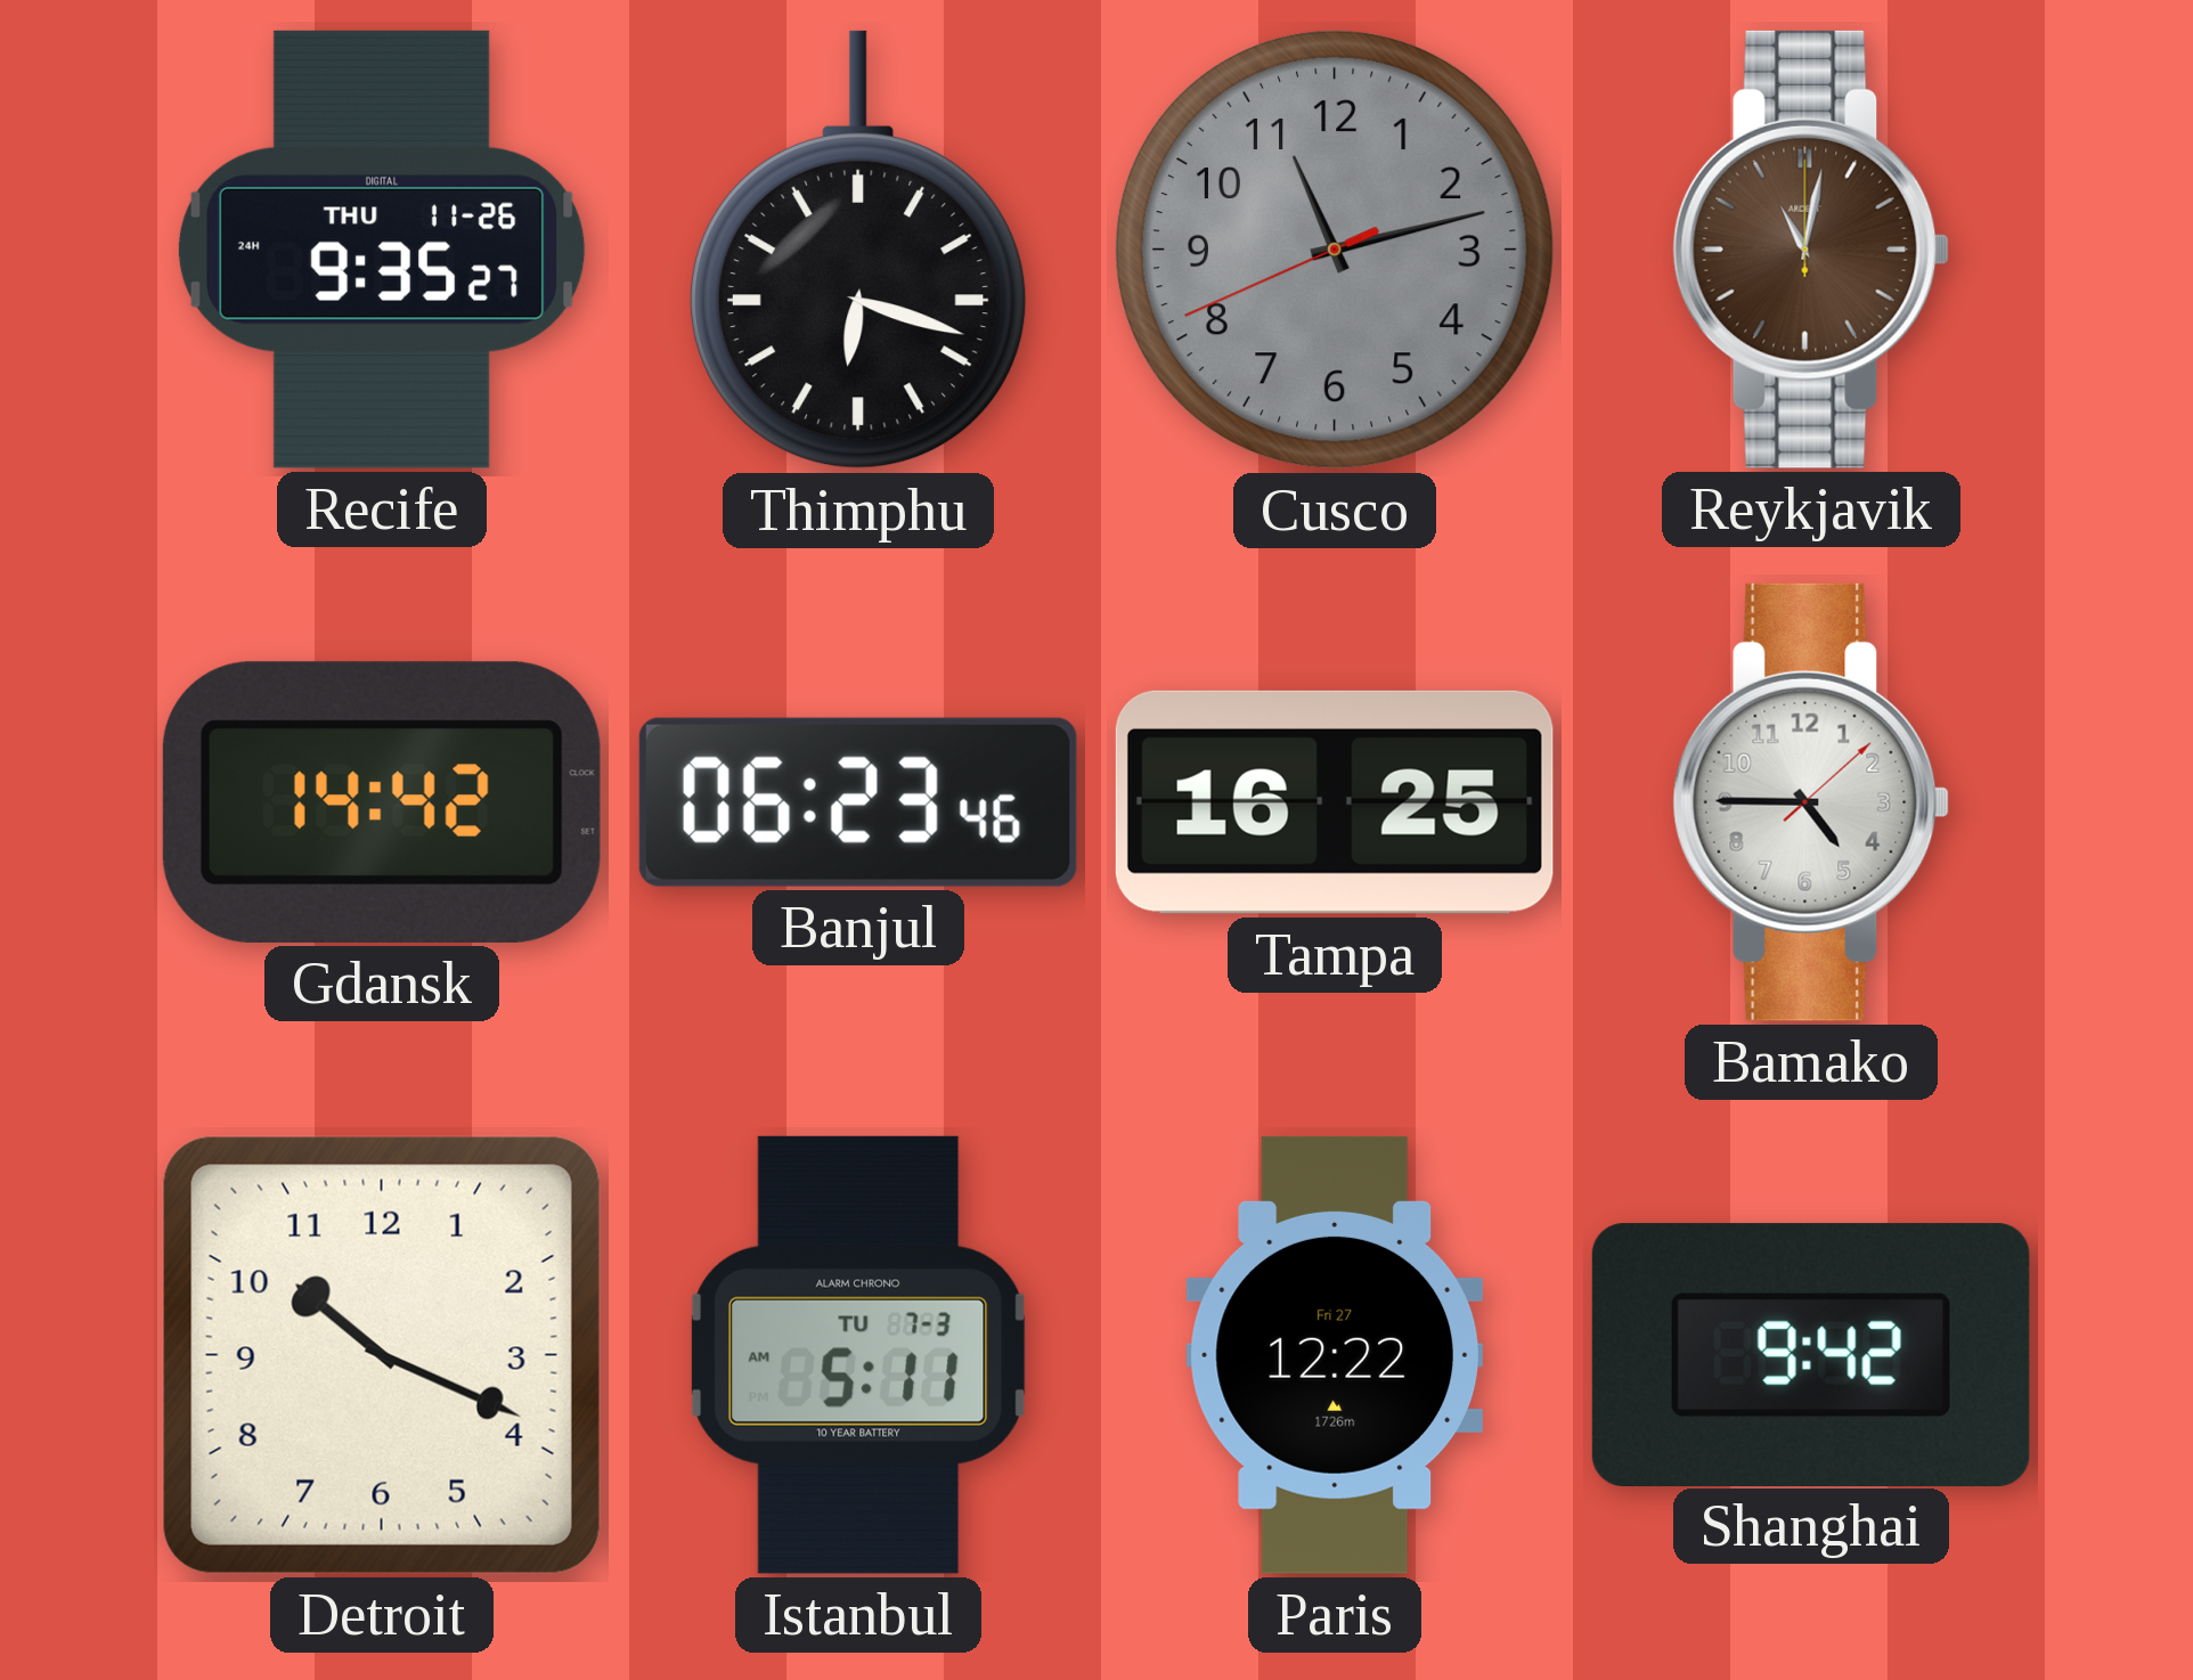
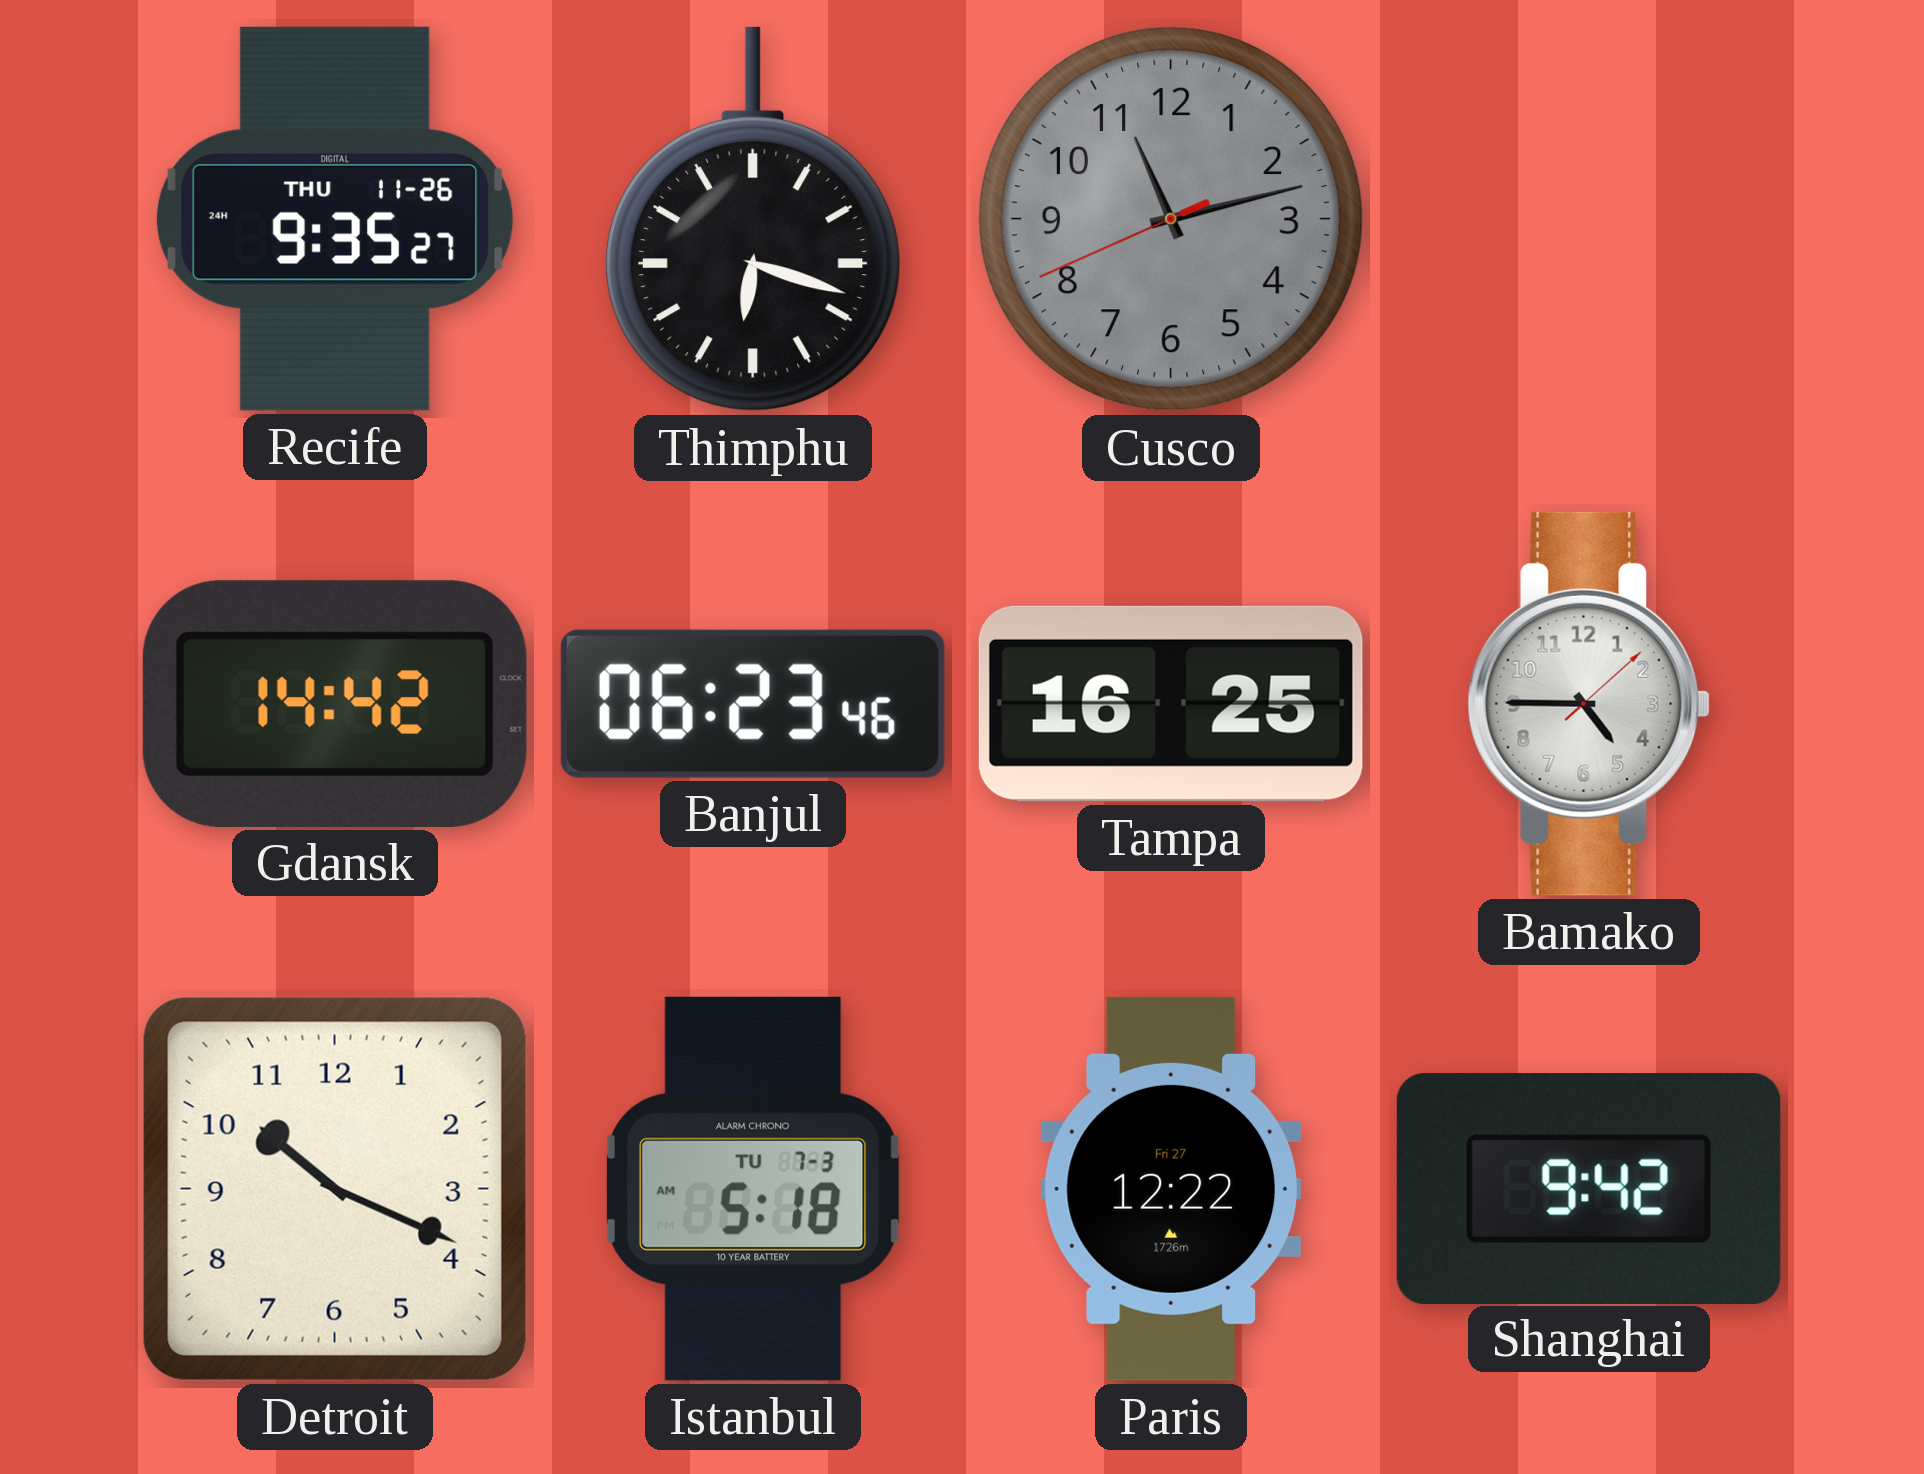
Reykjavik: 11:02 -> none
Istanbul: 5:11 -> 5:18
